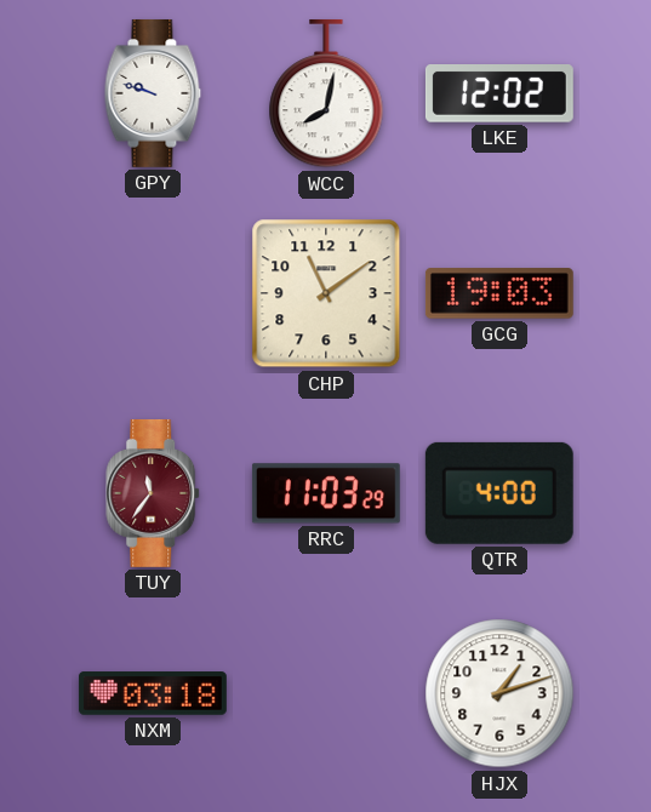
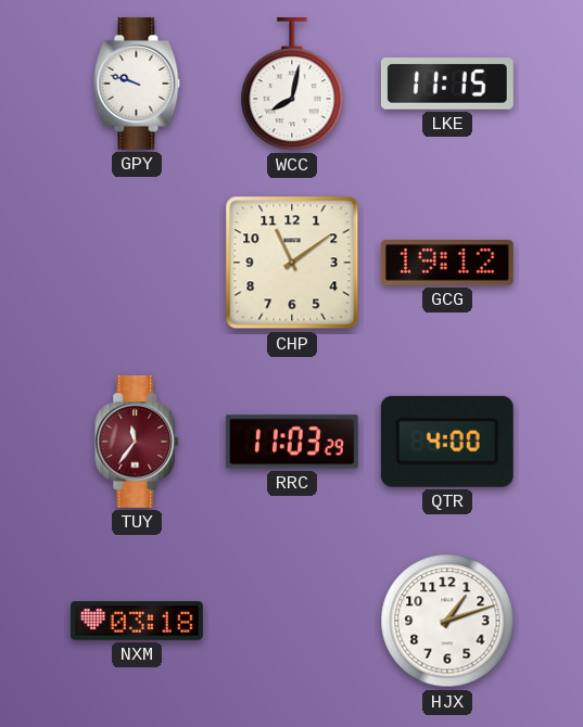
LKE: 12:02 -> 11:15
GCG: 19:03 -> 19:12
